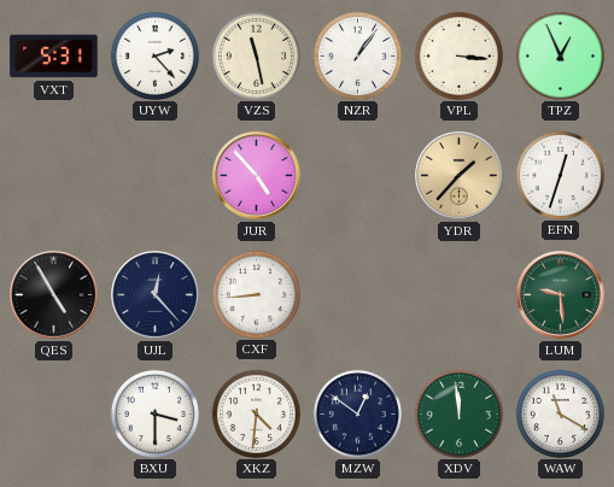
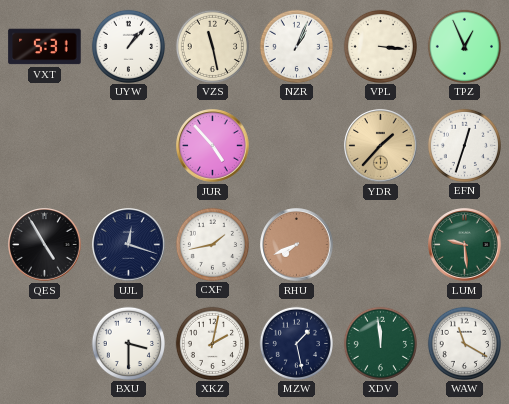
UYW: 2:23 -> 1:07
NZR: 1:06 -> 1:04
UJL: 12:23 -> 12:18
CXF: 8:44 -> 1:43
RHU: none -> 7:41
XKZ: 4:31 -> 2:02
MZW: 12:51 -> 1:28
